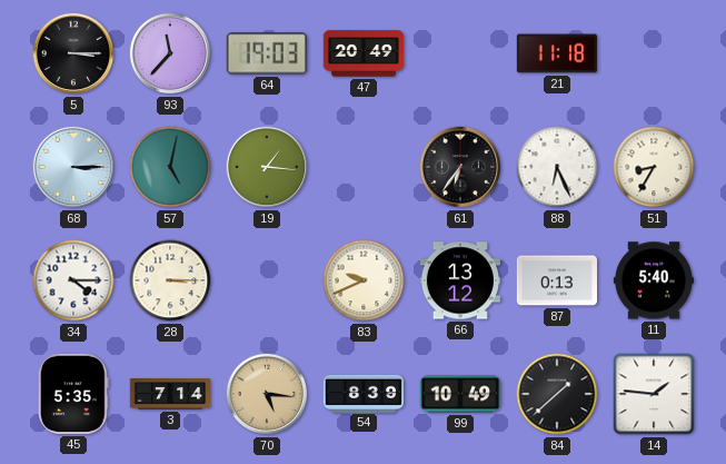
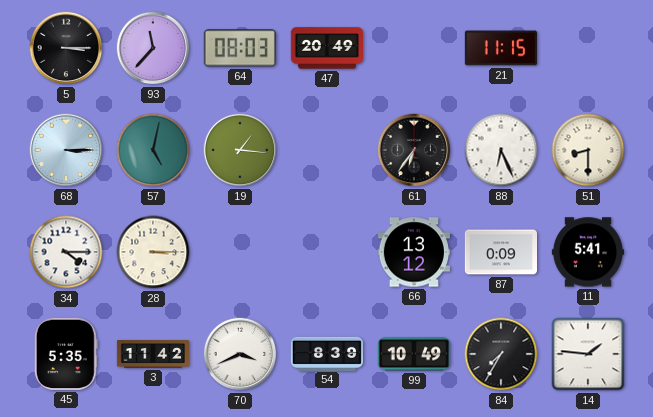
64: 19:03 -> 08:03
21: 11:18 -> 11:15
51: 8:35 -> 8:30
83: 9:41 -> none
87: 0:13 -> 0:09
11: 5:40 -> 5:41
3: 7:14 -> 11:42
70: 5:16 -> 3:41
70 dial: champagne -> white
84: 1:38 -> 7:35
